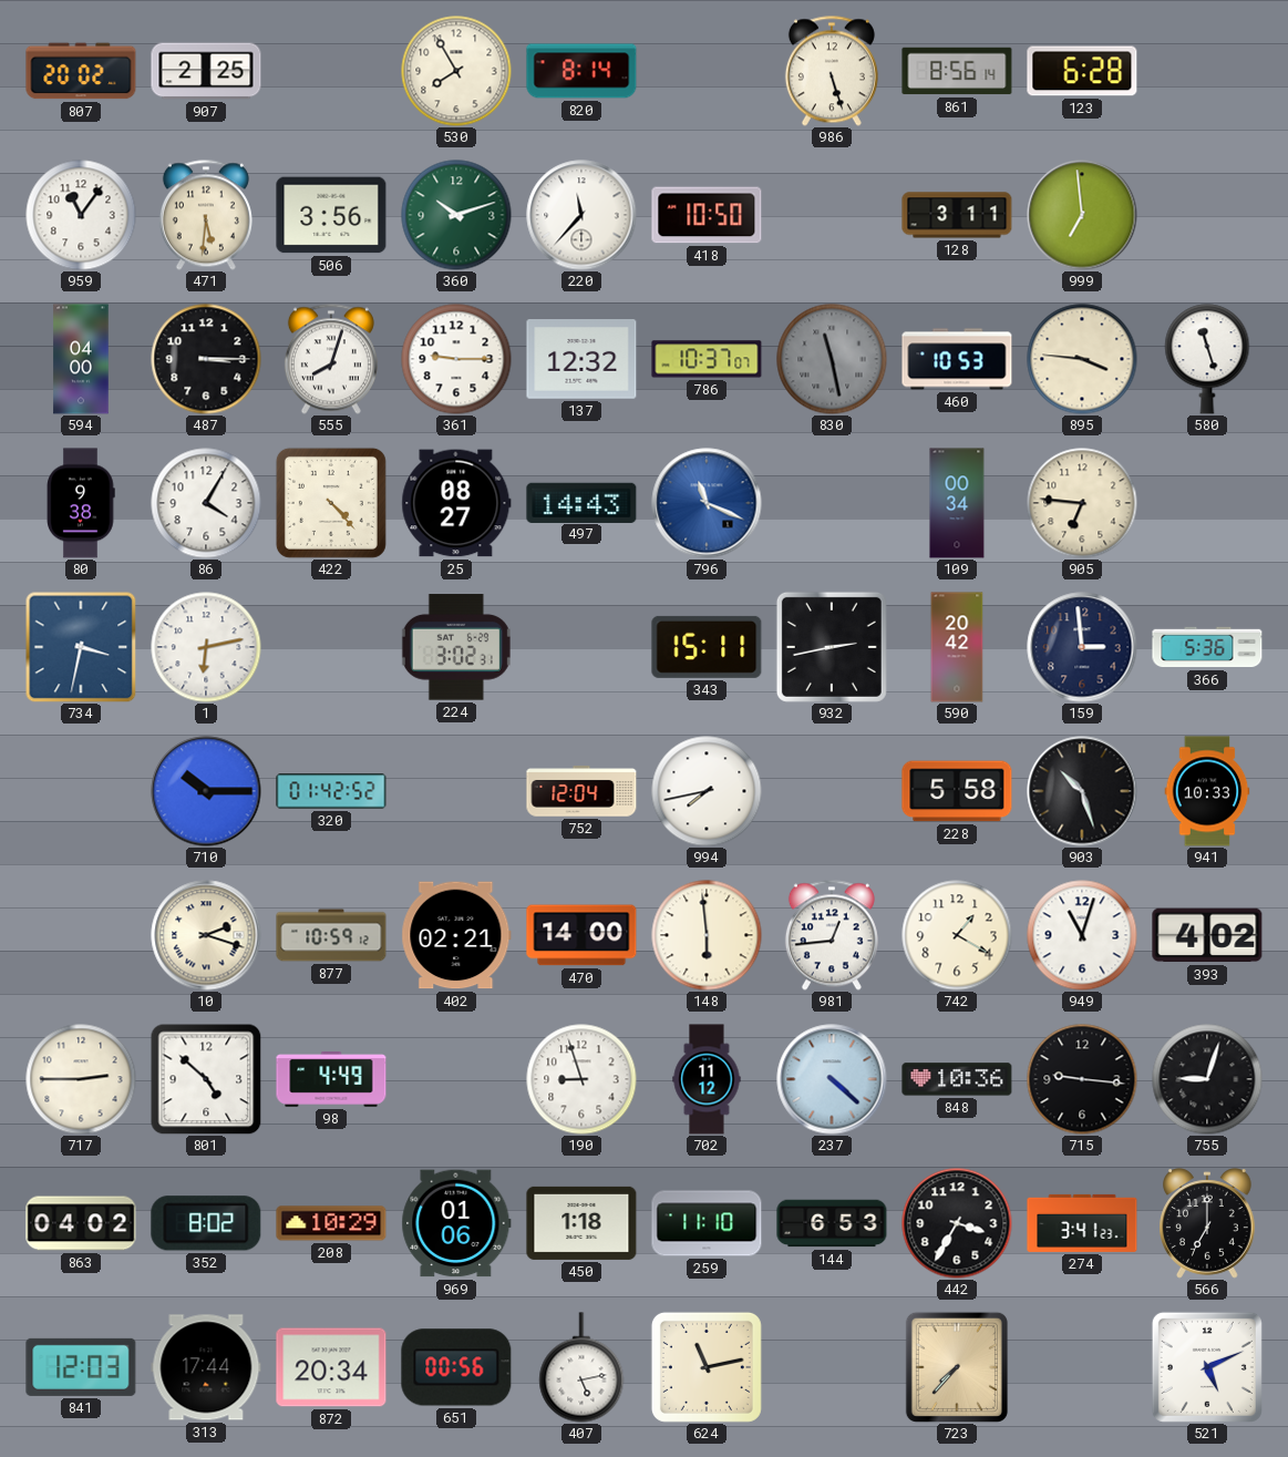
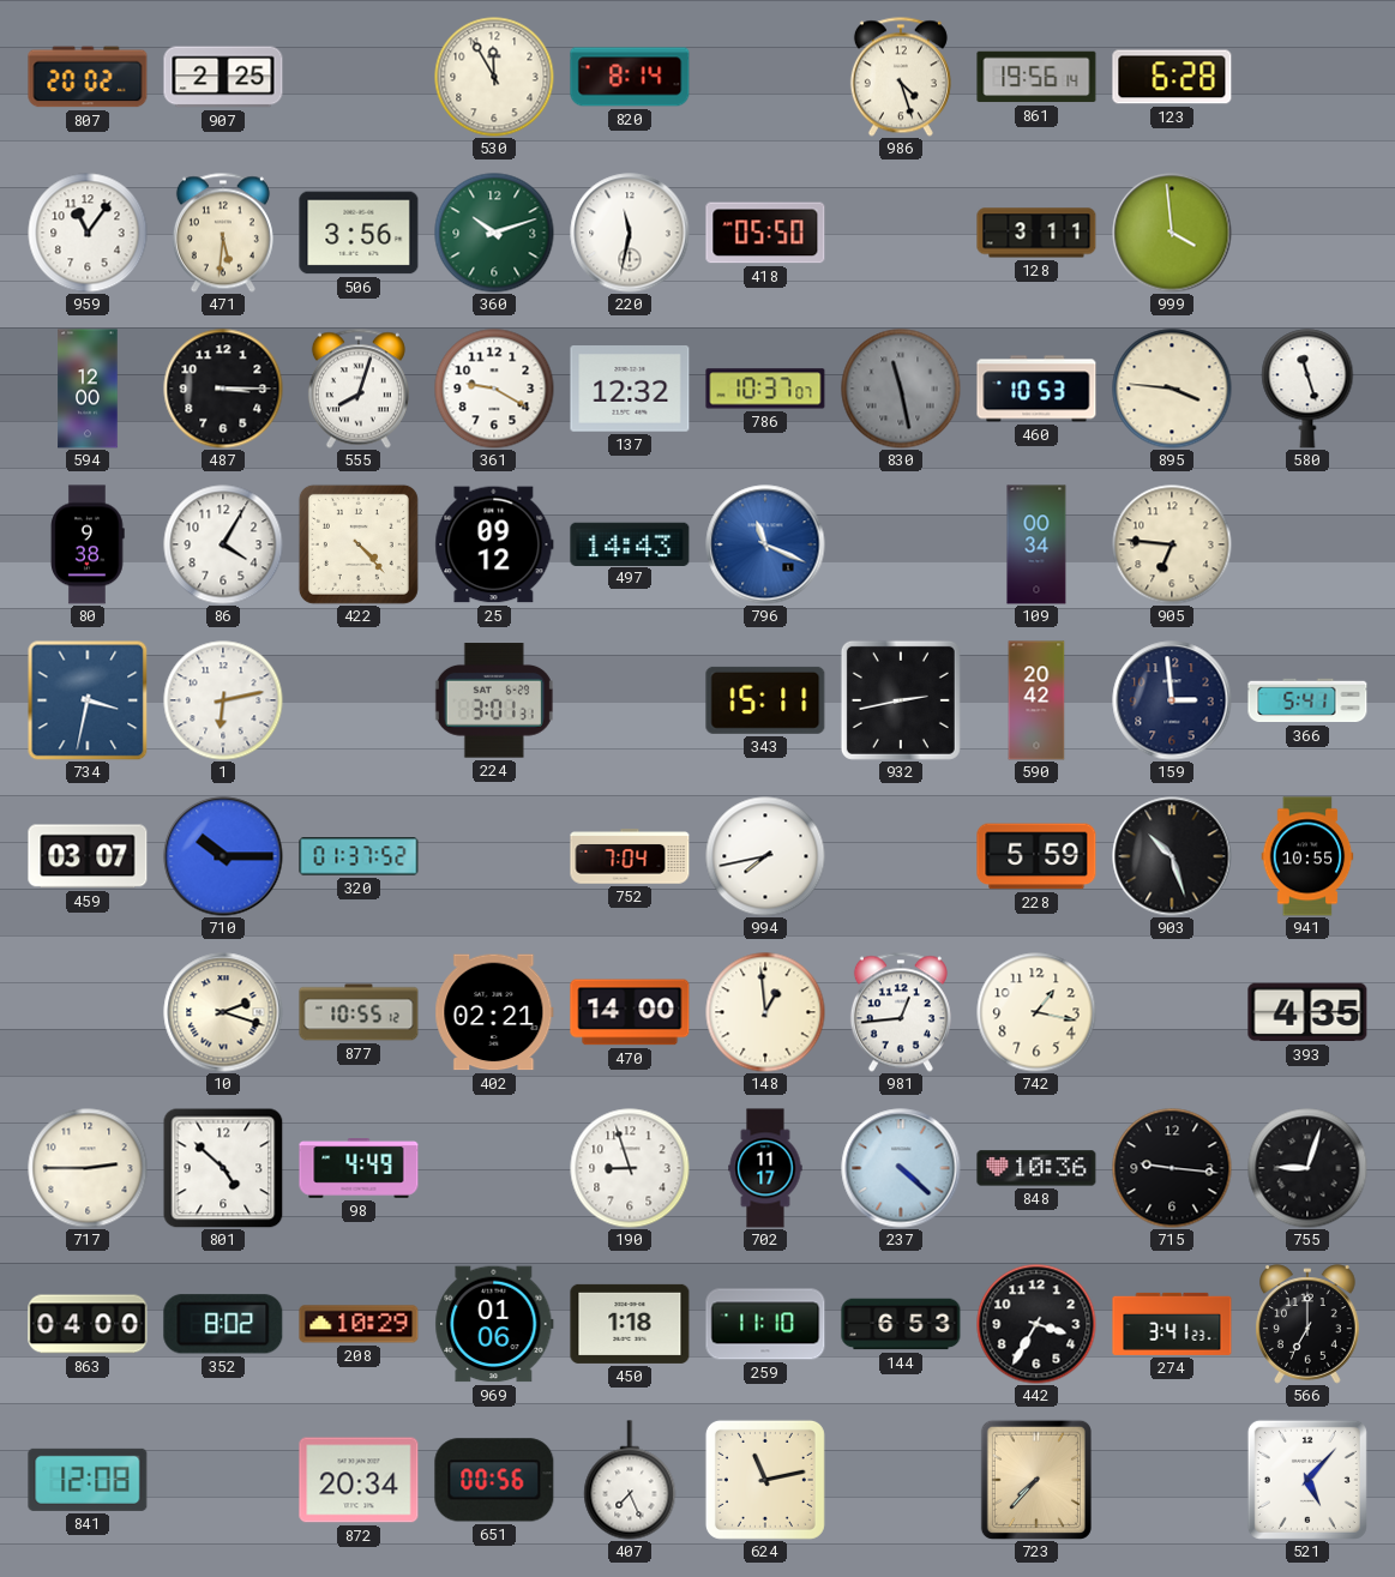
530: 7:55 -> 11:55
986: 5:27 -> 4:27
861: 8:56 -> 19:56
220: 11:37 -> 11:32
418: 10:50 -> 05:50
999: 6:59 -> 3:59
594: 04:00 -> 12:00
361: 9:15 -> 9:20
25: 08:27 -> 09:12
224: 3:02 -> 3:01
366: 5:36 -> 5:41
459: none -> 03:07
320: 01:42 -> 01:37
752: 12:04 -> 7:04
228: 5:58 -> 5:59
941: 10:33 -> 10:55
877: 10:59 -> 10:55
148: 5:59 -> 12:59
742: 1:20 -> 1:17
949: 11:03 -> none
393: 4:02 -> 4:35
702: 11:12 -> 11:17
863: 04:02 -> 04:00
841: 12:03 -> 12:08
313: 17:44 -> none
407: 5:13 -> 7:26
521: 5:11 -> 5:07
